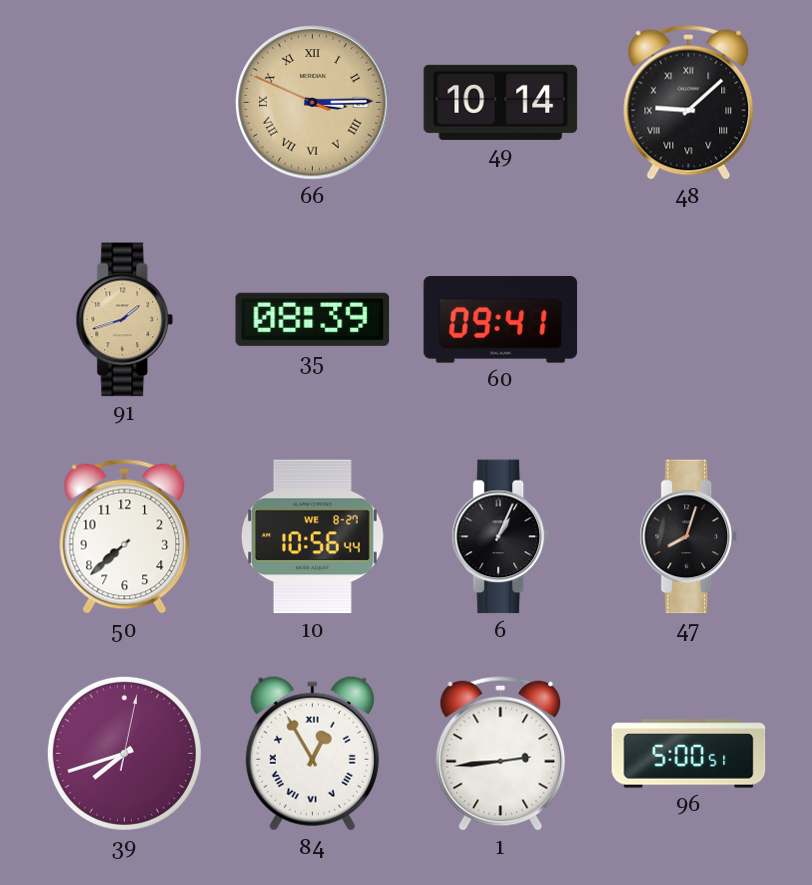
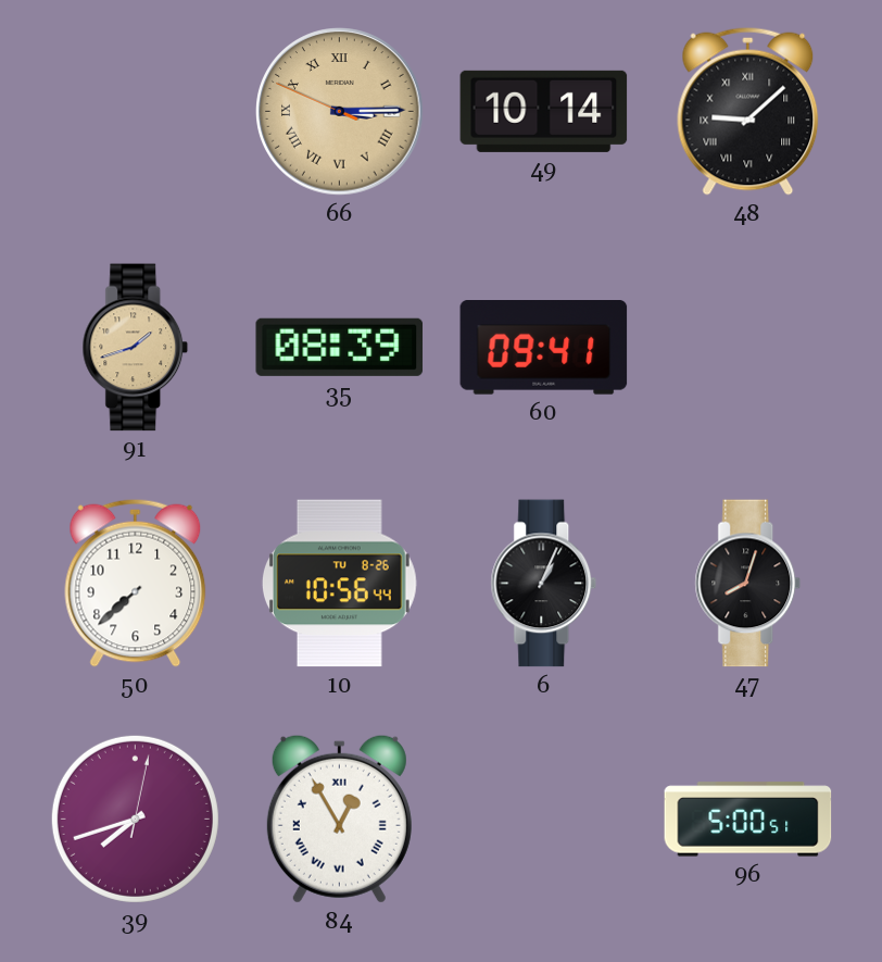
10 date: WE 8-27 -> TU 8-26
1: 2:44 -> none
